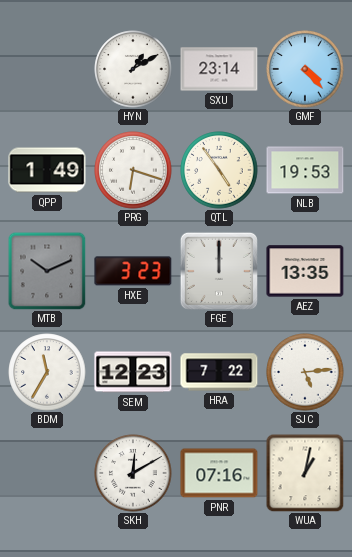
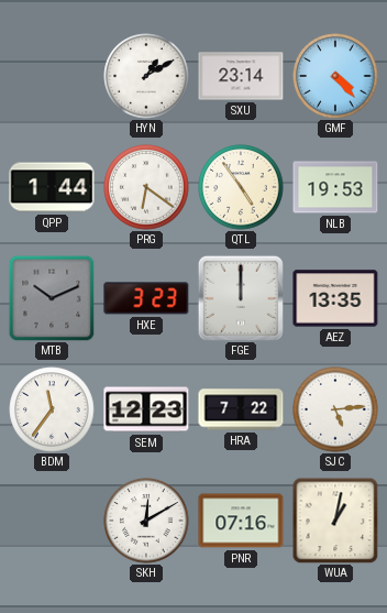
QPP: 1:49 -> 1:44
PRG: 6:18 -> 6:21
BDM: 11:35 -> 11:36
